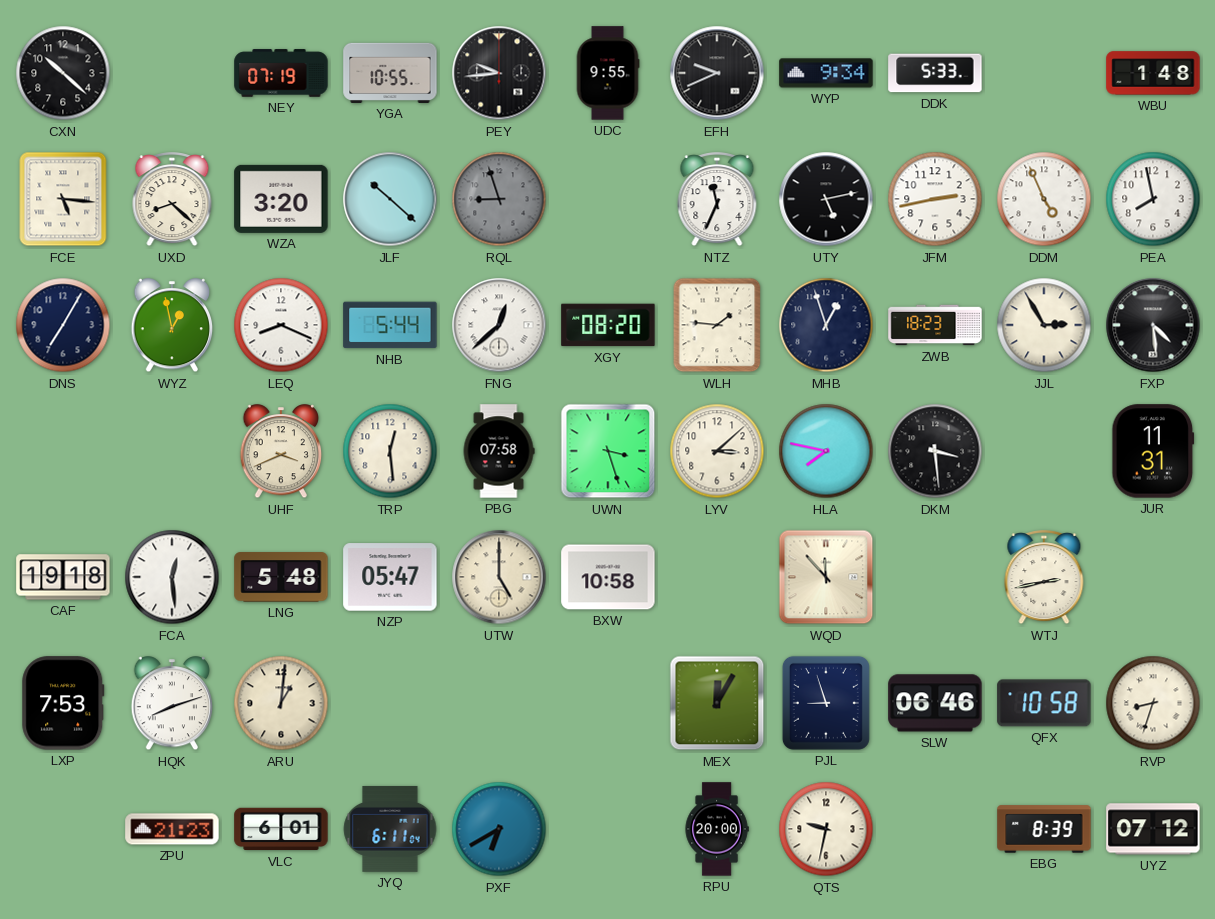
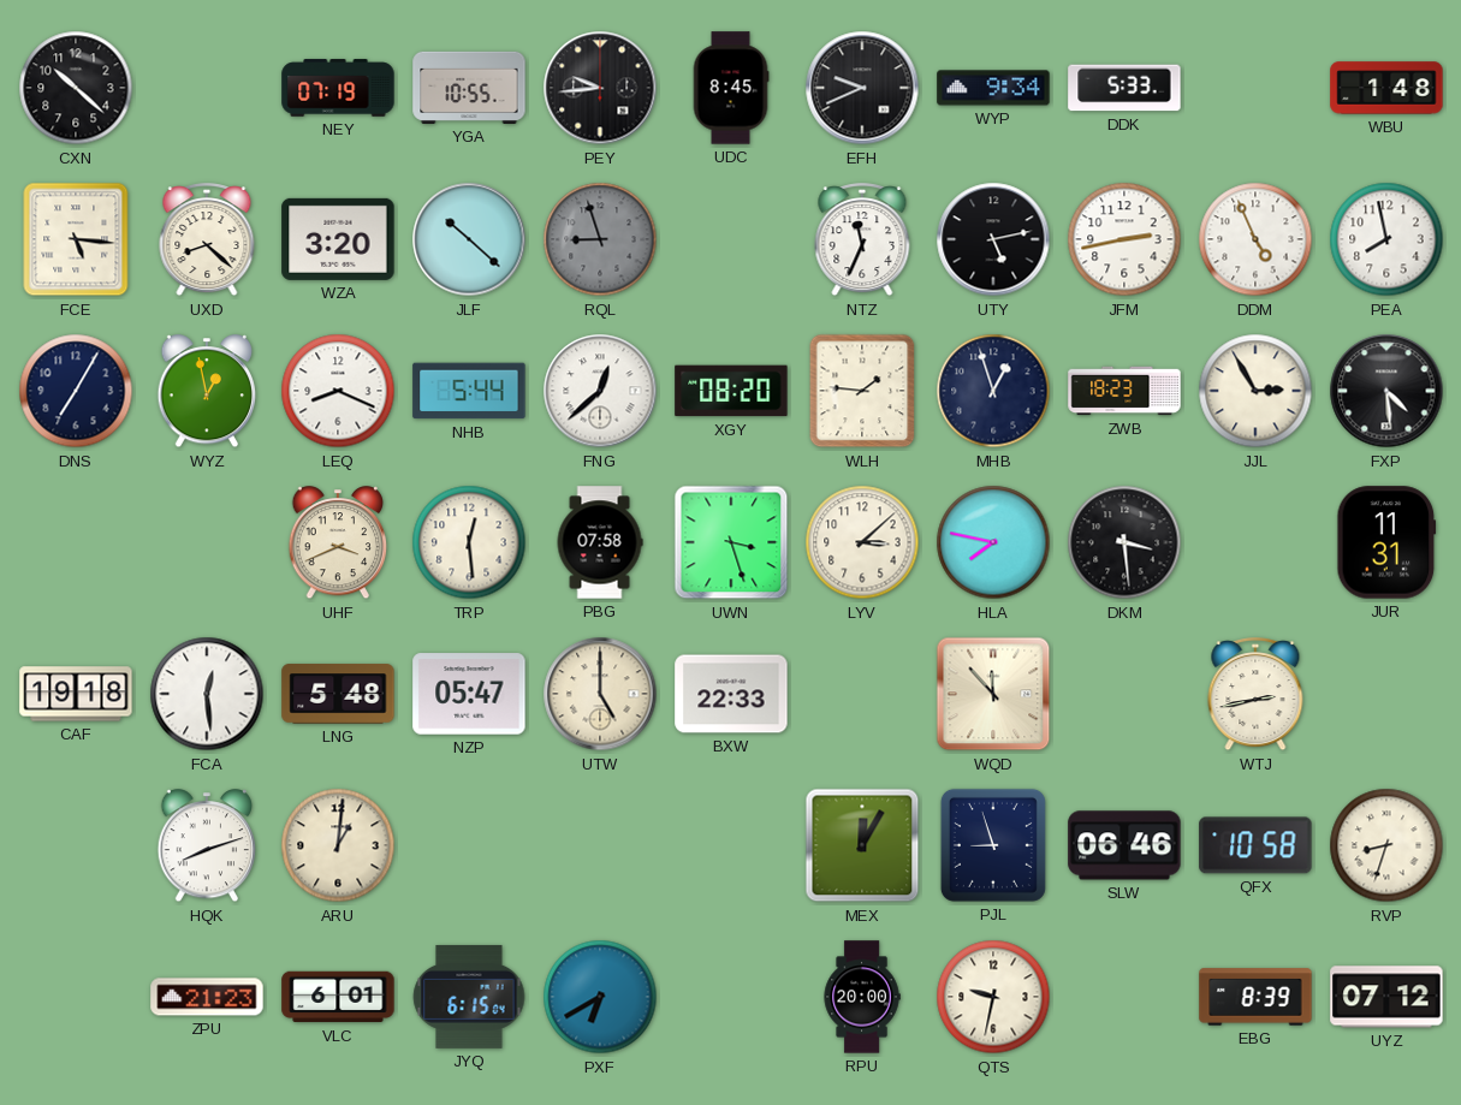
UDC: 9:55 -> 8:45
BXW: 10:58 -> 22:33
LXP: 7:53 -> none
JYQ: 6:11 -> 6:15
